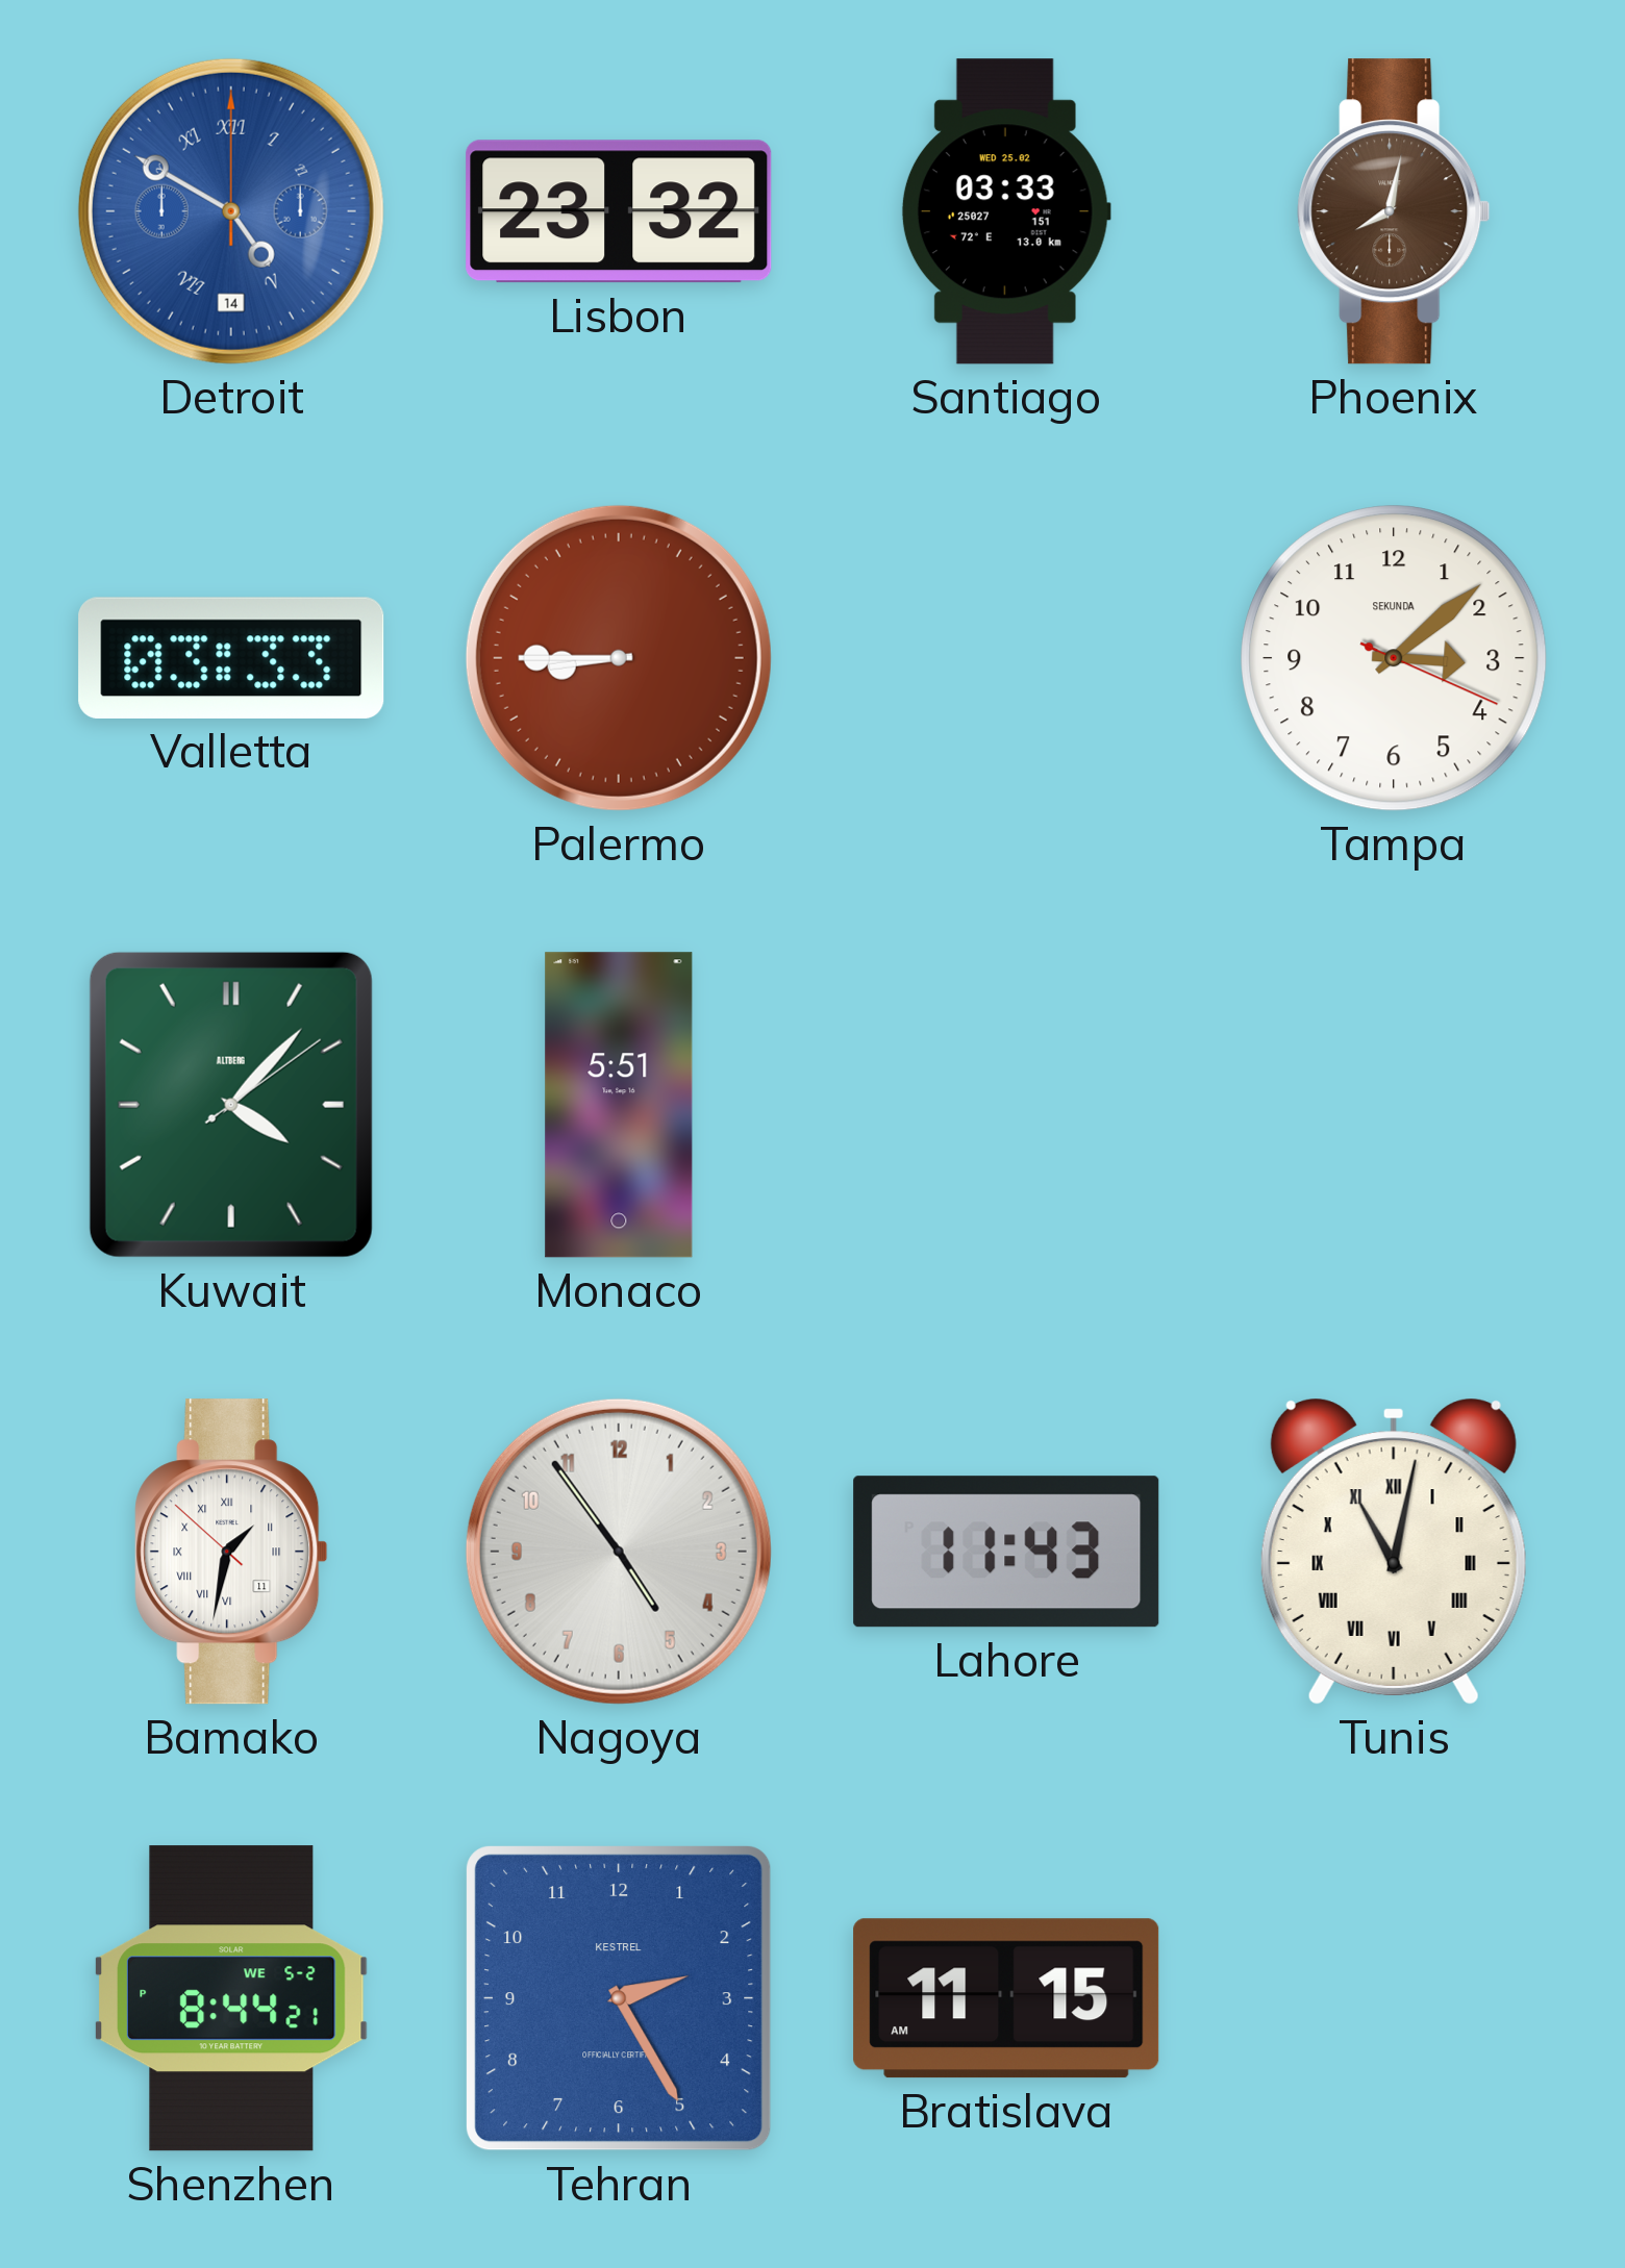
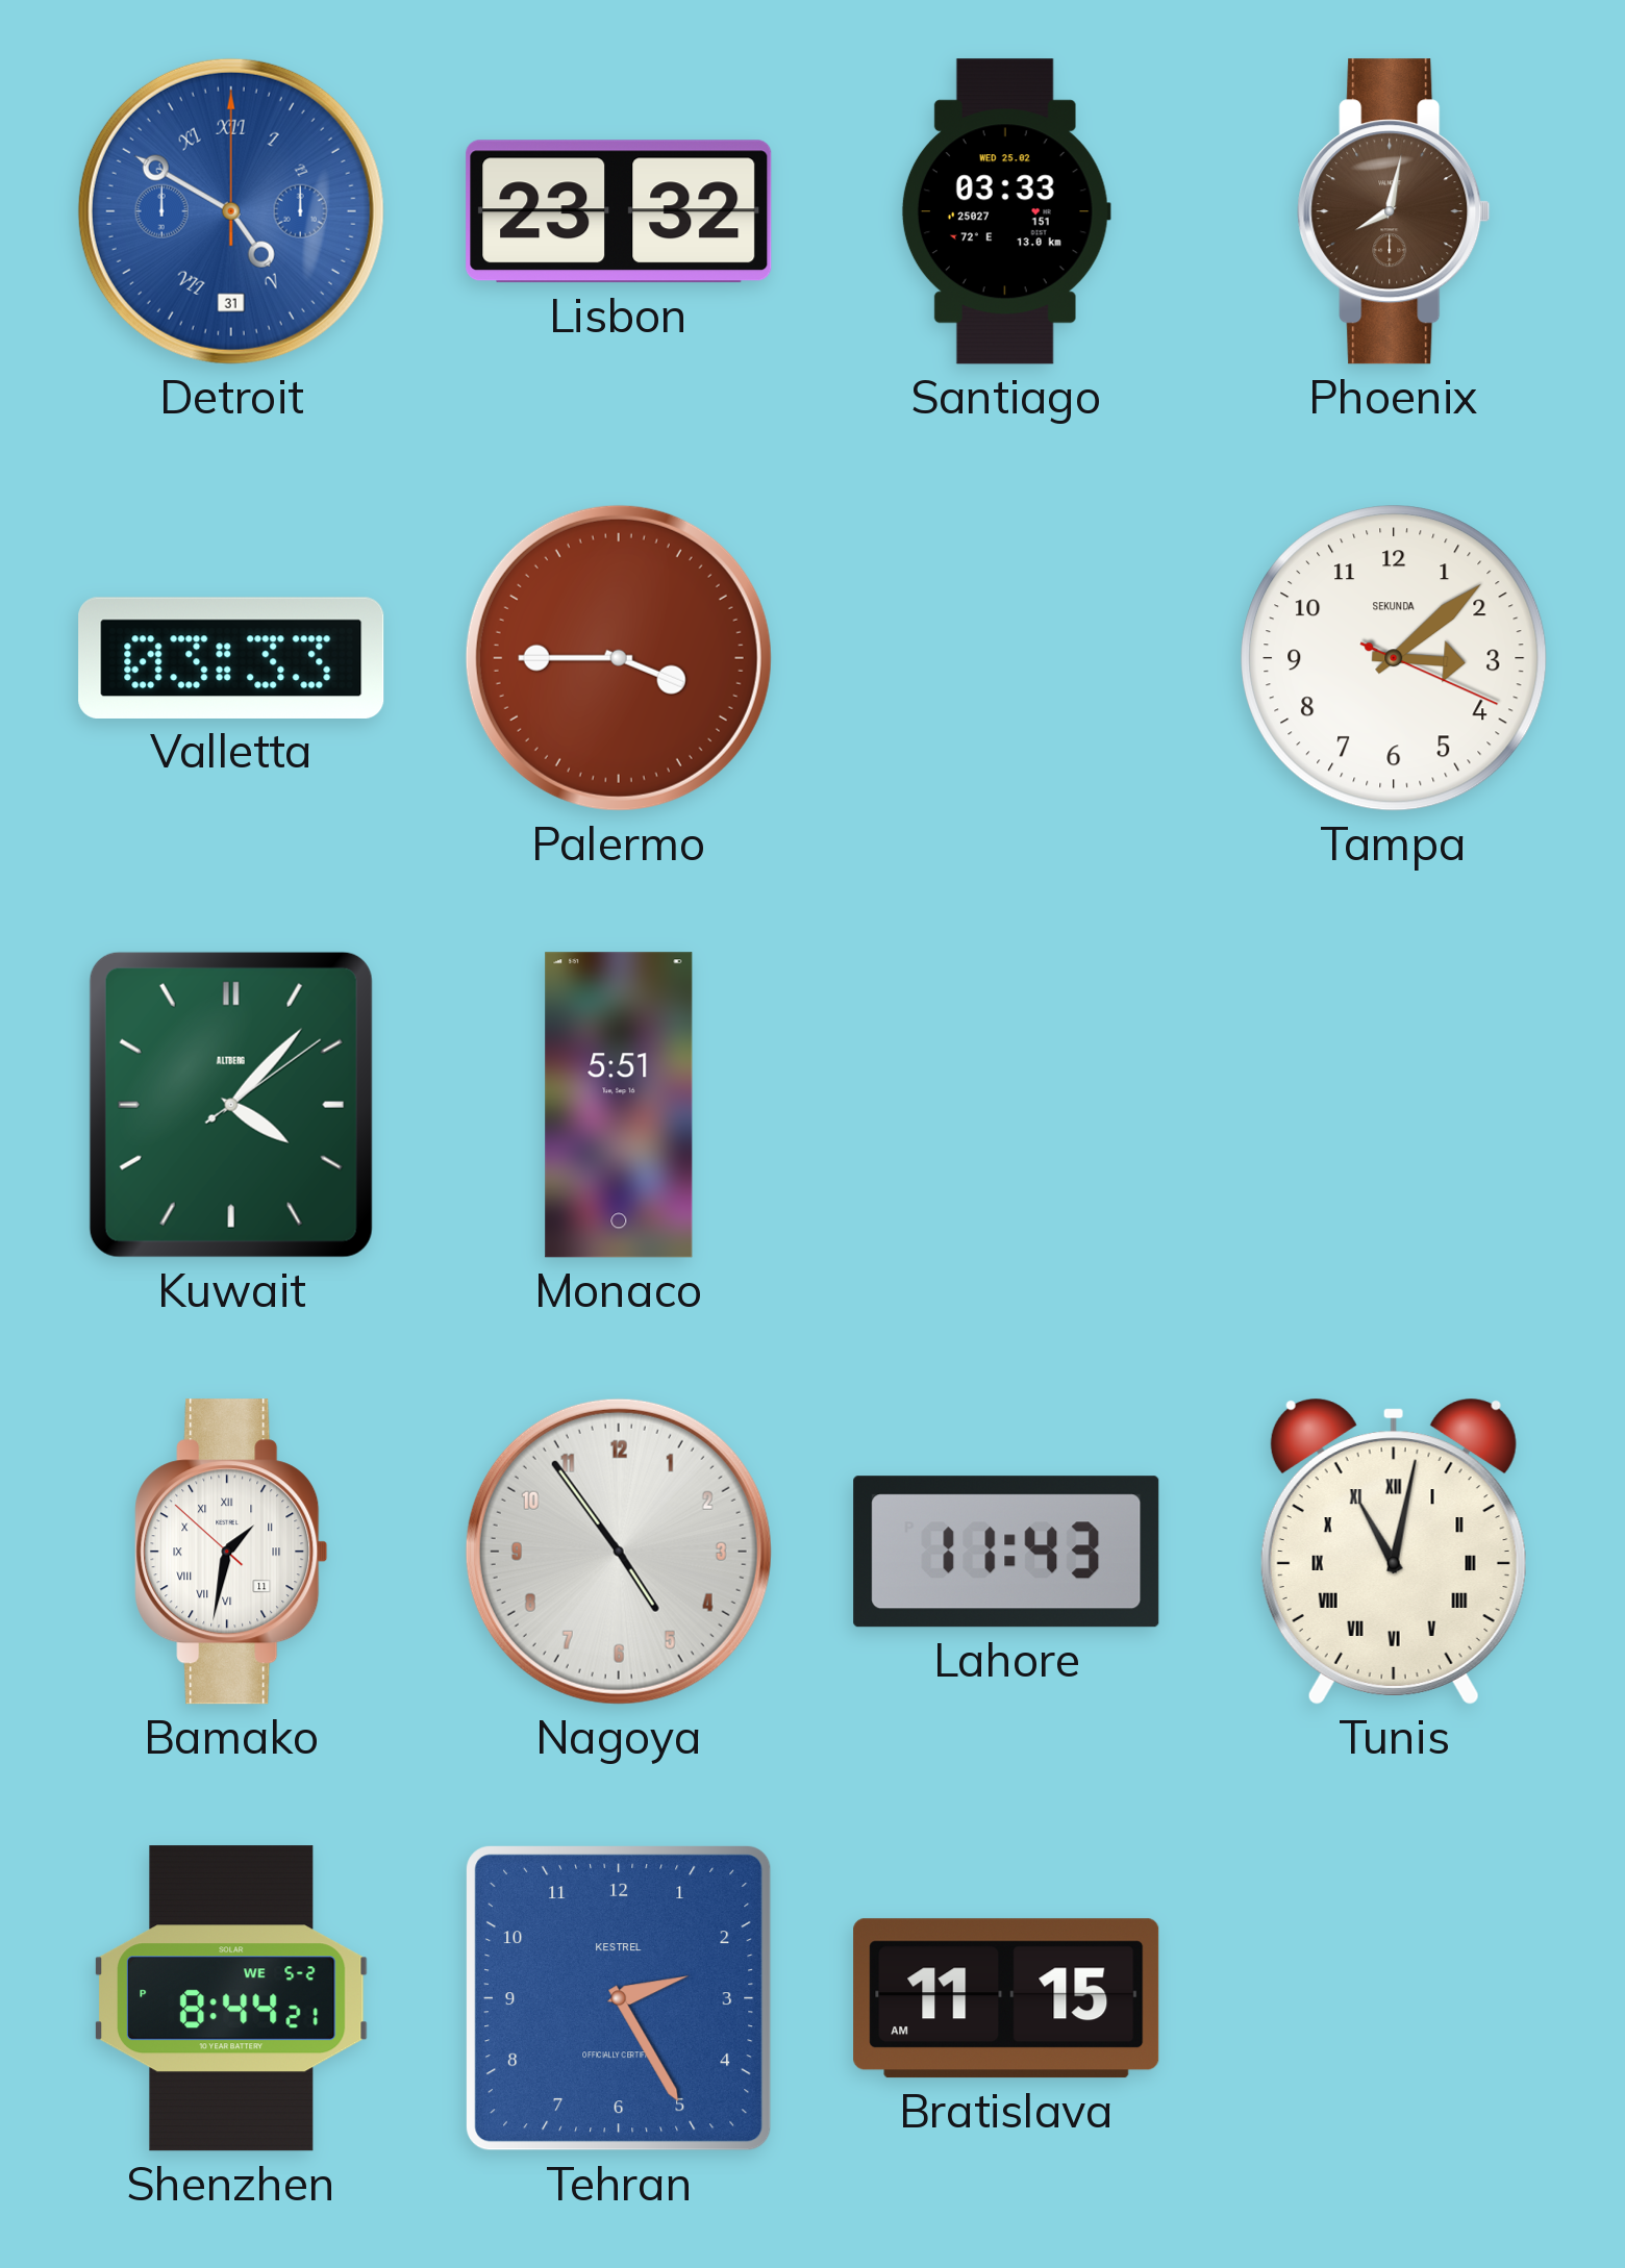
Detroit date: 14 -> 31
Palermo: 8:45 -> 3:45
